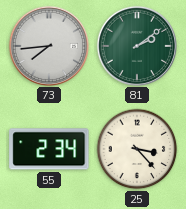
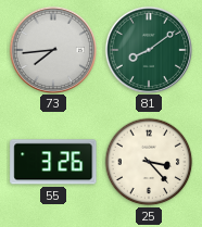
81: 2:09 -> 8:09
55: 2:34 -> 3:26
